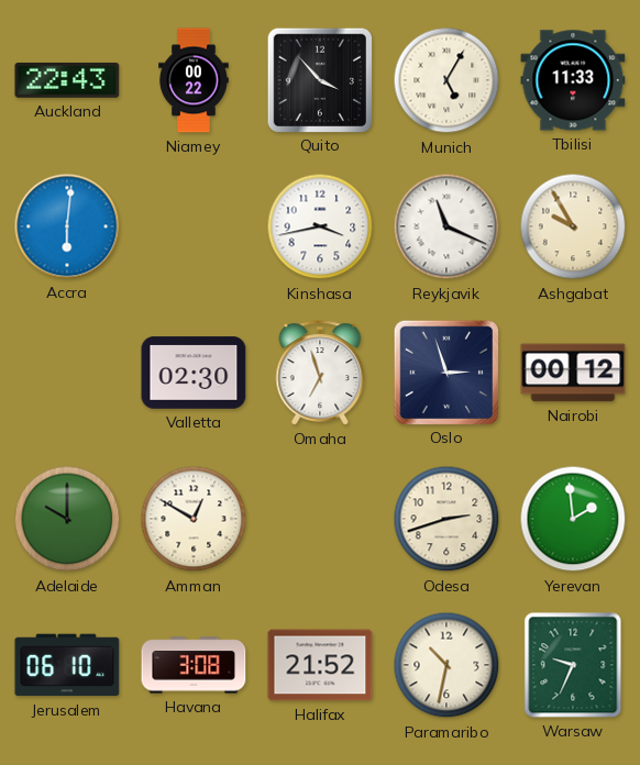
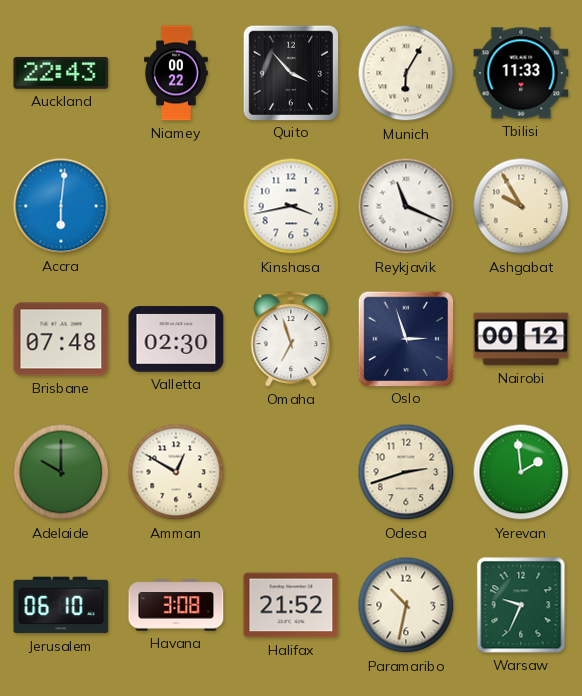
Munich: 5:05 -> 6:05
Brisbane: none -> 07:48
